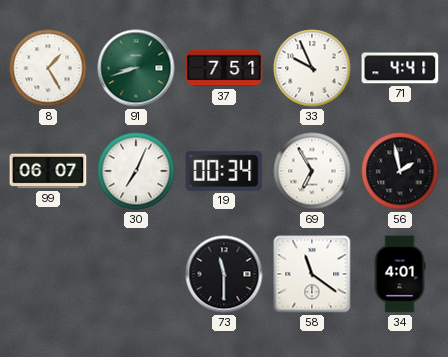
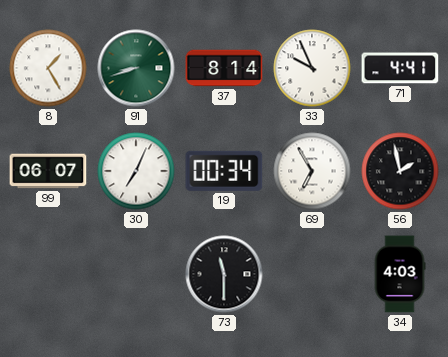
37: 7:51 -> 8:14
58: 11:21 -> none
34: 4:01 -> 4:03
